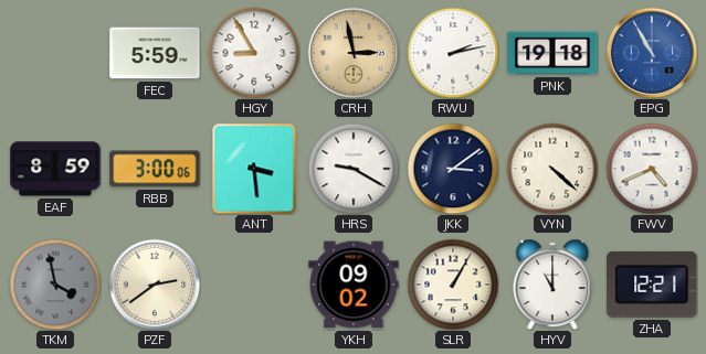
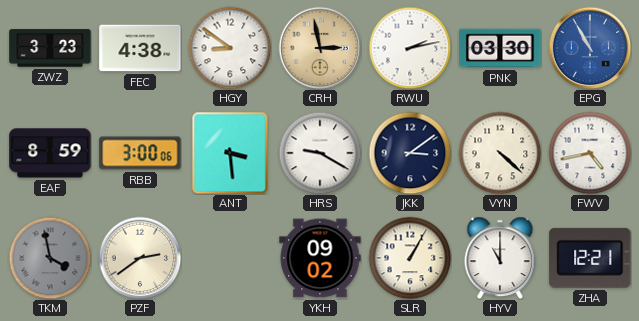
ZWZ: none -> 3:23
FEC: 5:59 -> 4:38
HGY: 8:55 -> 8:51
PNK: 19:18 -> 03:30
FWV: 4:41 -> 4:43
